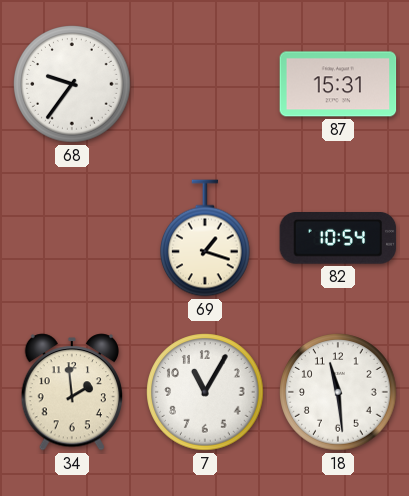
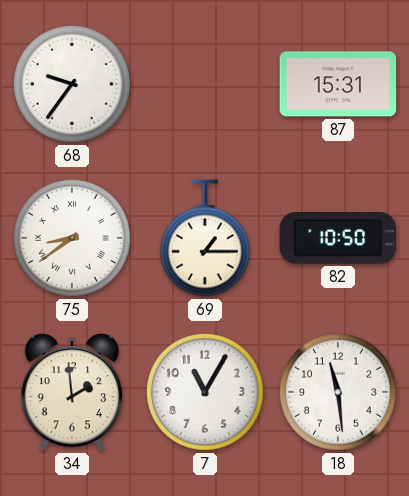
75: none -> 8:39
69: 1:18 -> 1:15
82: 10:54 -> 10:50
